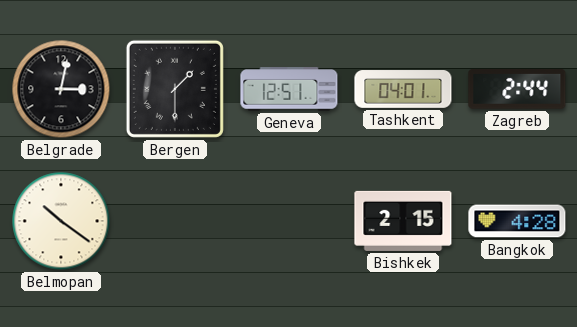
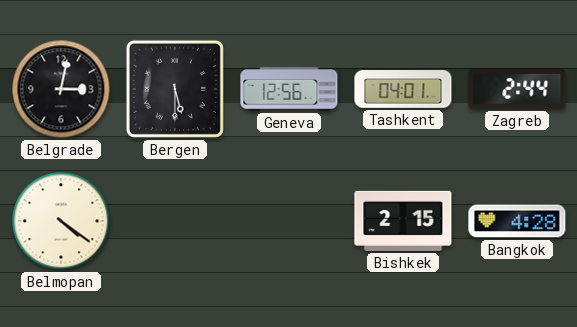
Bergen: 1:30 -> 5:30
Geneva: 12:51 -> 12:56
Belmopan: 10:21 -> 4:21
